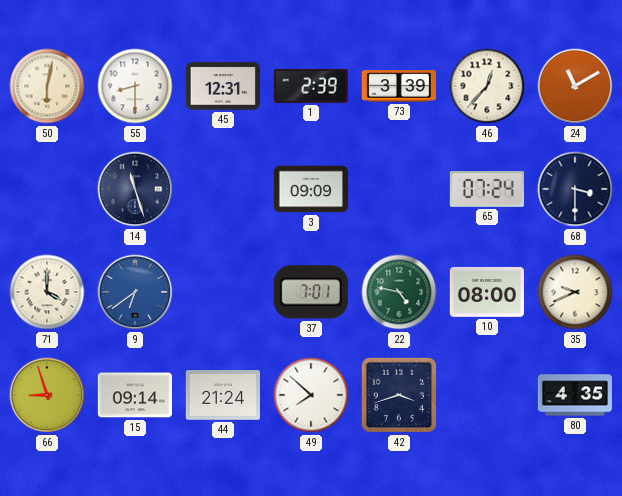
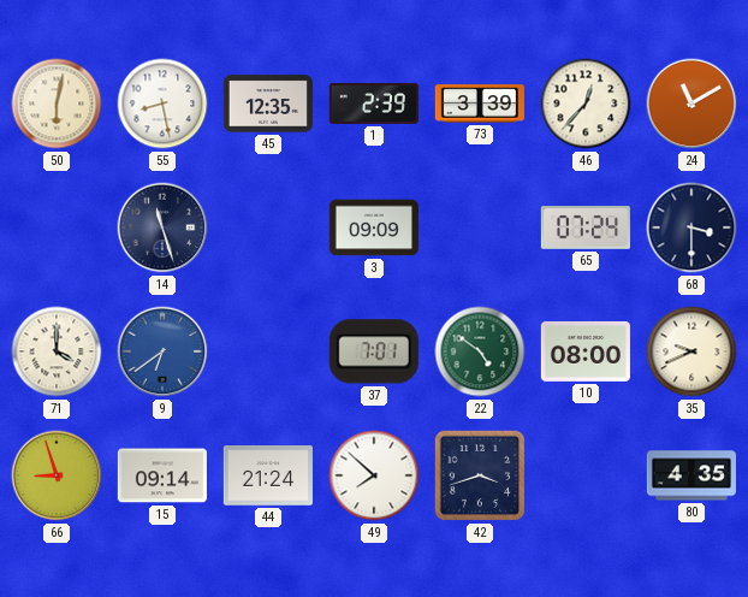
55: 8:30 -> 8:28
45: 12:31 -> 12:35
22: 4:47 -> 4:51
